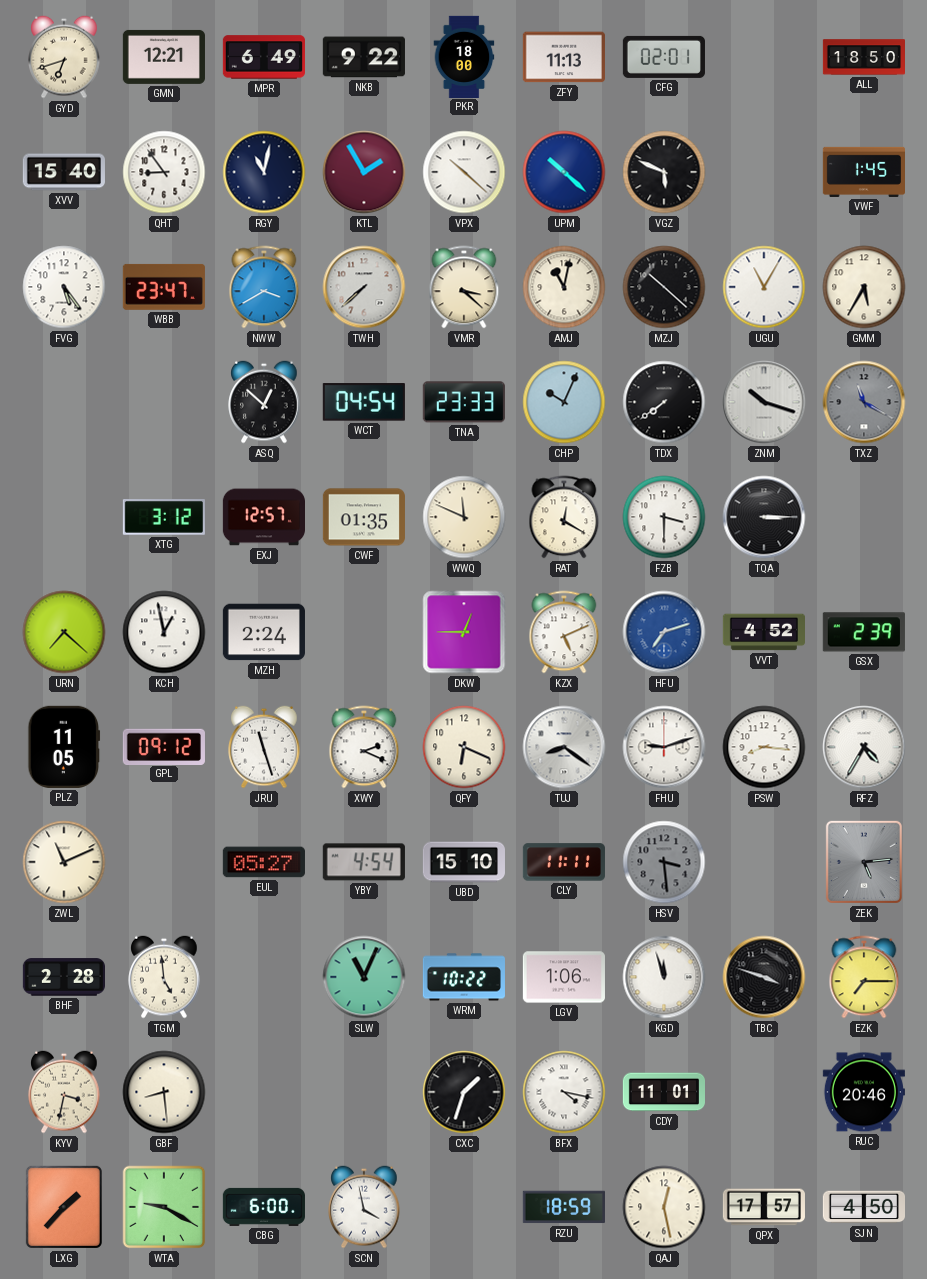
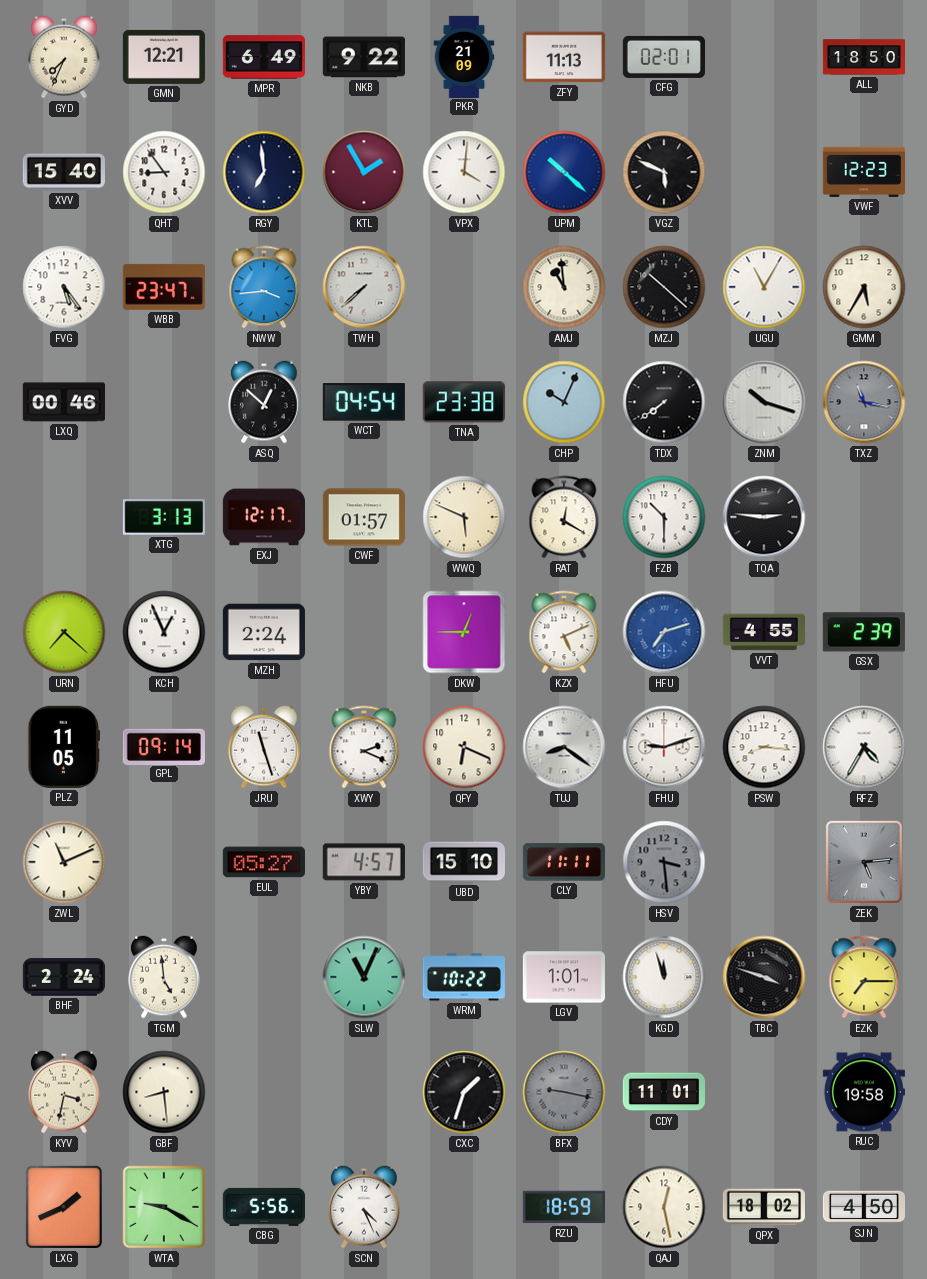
GYD: 6:42 -> 7:34
PKR: 18:00 -> 21:09
RGY: 11:02 -> 6:59
VPX: 10:22 -> 4:01
VWF: 1:45 -> 12:23
NWW: 3:40 -> 3:44
VMR: 3:22 -> none
AMJ: 11:02 -> 10:59
LXQ: none -> 00:46
TNA: 23:33 -> 23:38
TXZ: 11:20 -> 11:17
XTG: 3:12 -> 3:13
EXJ: 12:57 -> 12:17
CWF: 01:35 -> 01:57
WWQ: 11:49 -> 5:49
FZB: 3:30 -> 10:30
TQA: 3:15 -> 2:46
KCH: 12:58 -> 12:56
VVT: 4:52 -> 4:55
GPL: 09:12 -> 09:14
YBY: 4:54 -> 4:57
BHF: 2:28 -> 2:24
LGV: 1:06 -> 1:01
BFX: 4:17 -> 9:17
BFX dial: white -> grey
RUC: 20:46 -> 19:58
LXG: 1:37 -> 1:41
CBG: 6:00 -> 5:56
SCN: 3:58 -> 4:26
QPX: 17:57 -> 18:02
